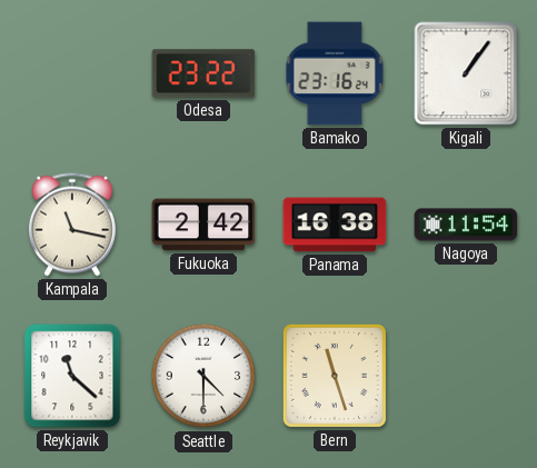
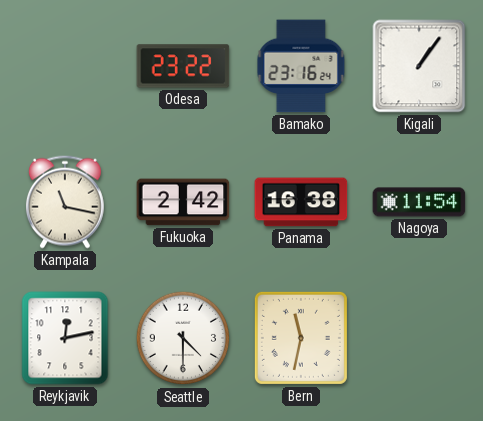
Reykjavik: 11:22 -> 12:13
Bern: 11:27 -> 11:32
